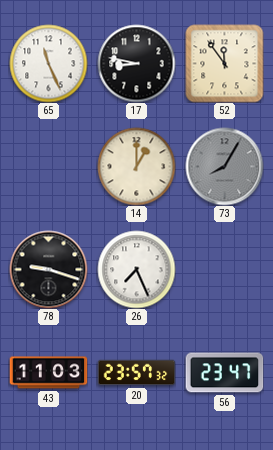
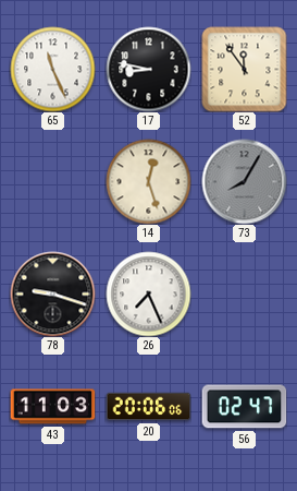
14: 1:00 -> 12:27
20: 23:57 -> 20:06
56: 23:47 -> 02:47
